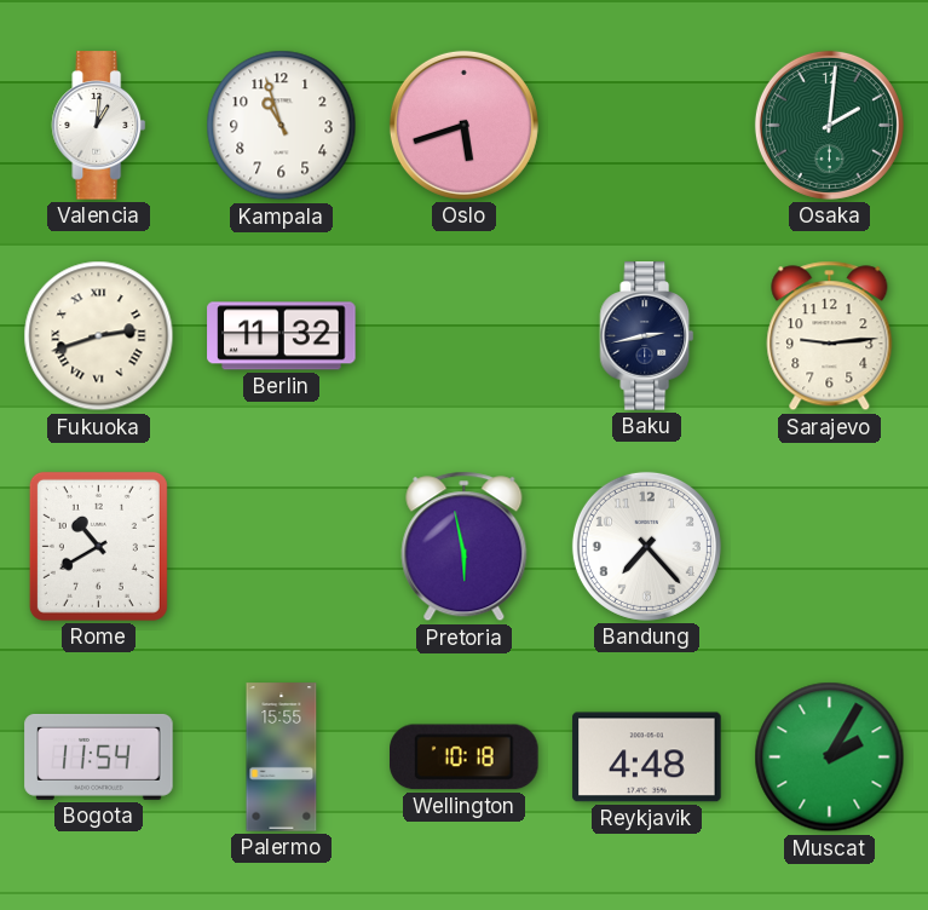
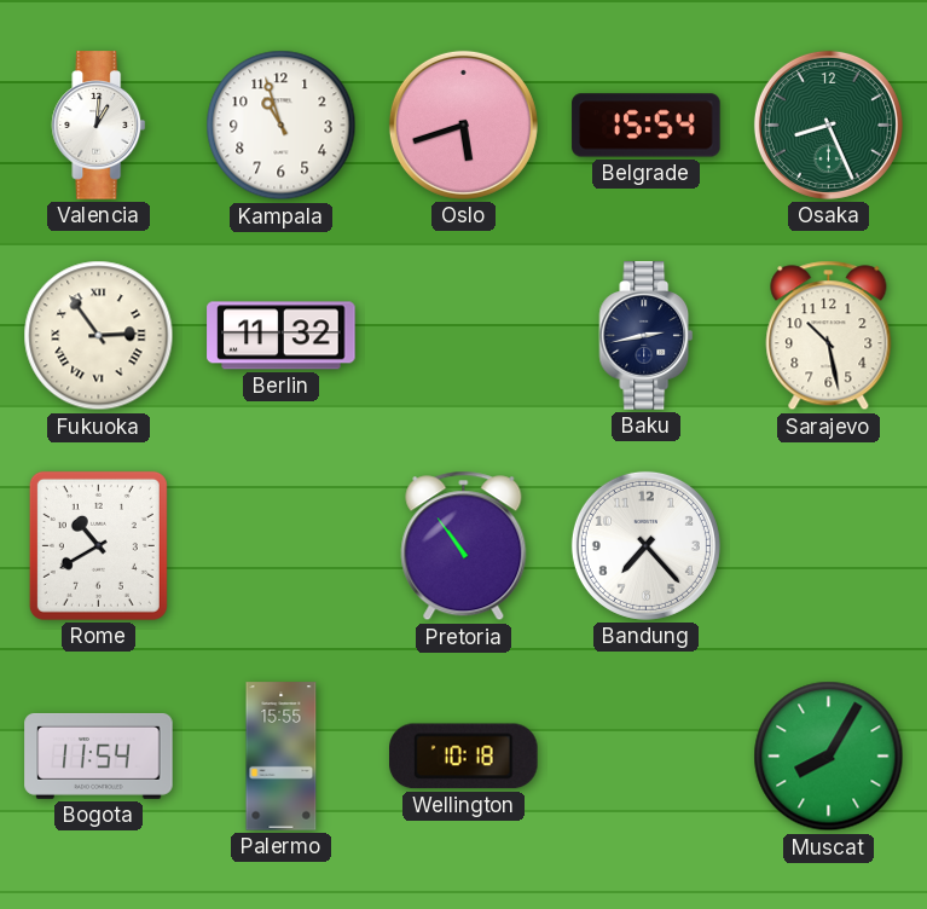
Belgrade: none -> 15:54
Osaka: 2:01 -> 8:26
Fukuoka: 2:42 -> 2:54
Sarajevo: 9:14 -> 10:28
Pretoria: 5:58 -> 10:54
Reykjavik: 4:48 -> none
Muscat: 2:05 -> 8:05
